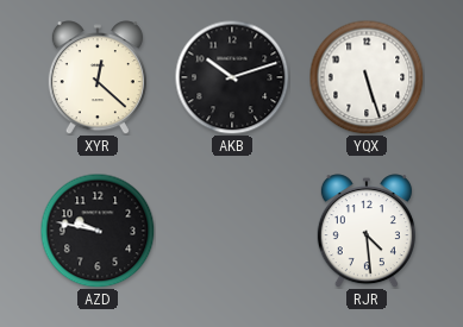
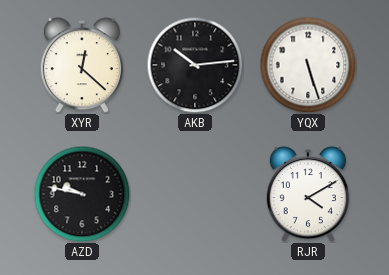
AKB: 10:12 -> 10:14
RJR: 4:29 -> 4:10
